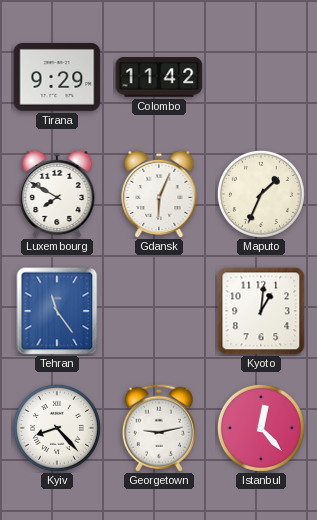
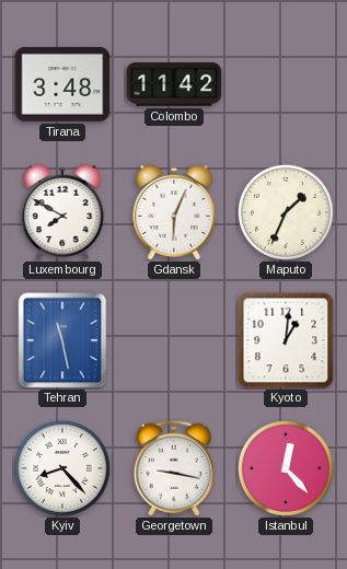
Tirana: 9:29 -> 3:48
Tehran: 11:24 -> 11:28
Georgetown: 9:13 -> 9:17
